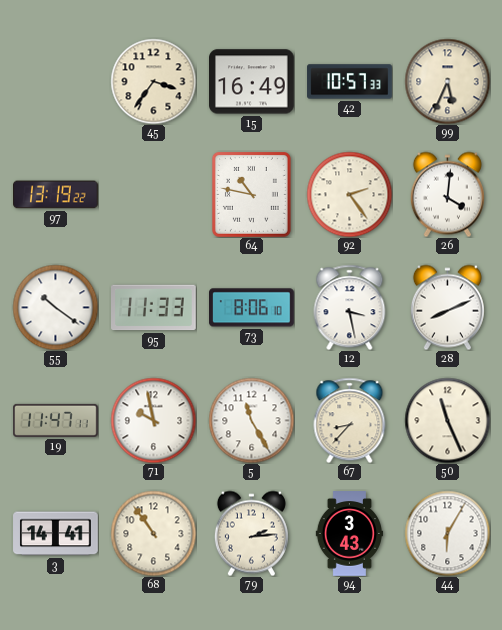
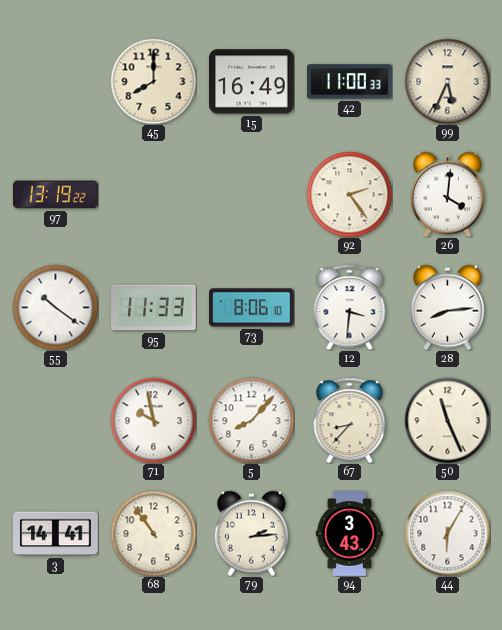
45: 3:36 -> 8:00
42: 10:57 -> 11:00
64: 10:47 -> none
12: 3:28 -> 3:31
28: 8:11 -> 8:14
19: 11:47 -> none
5: 11:25 -> 8:07
